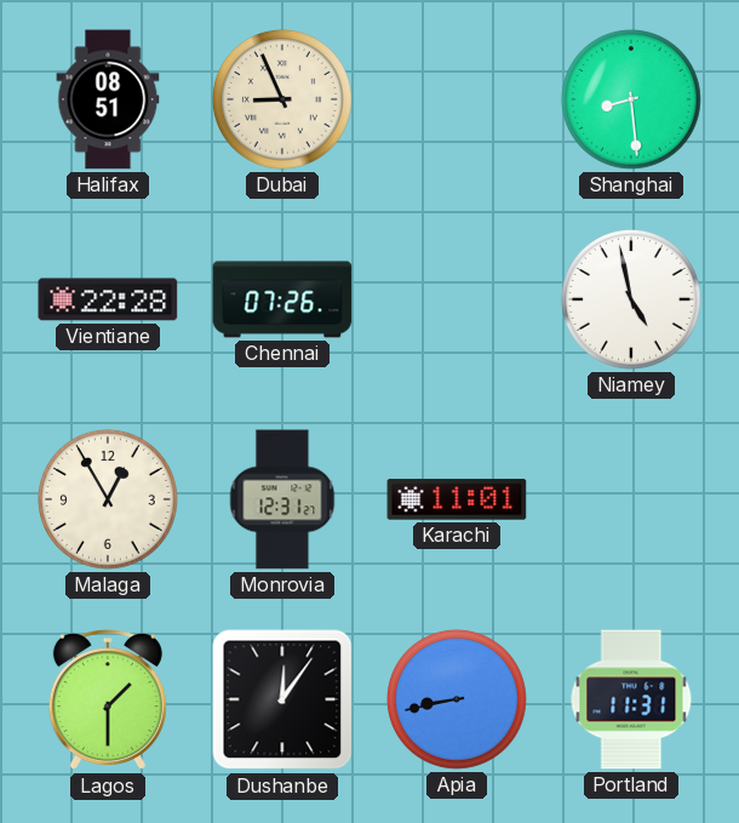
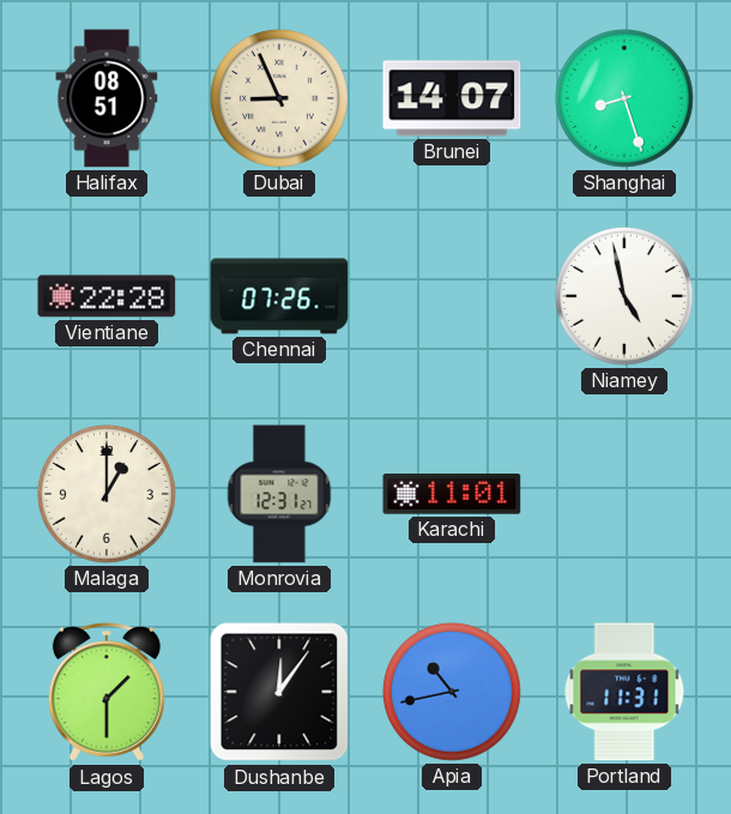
Brunei: none -> 14:07
Shanghai: 8:29 -> 8:27
Malaga: 12:55 -> 1:00
Apia: 8:43 -> 10:43
